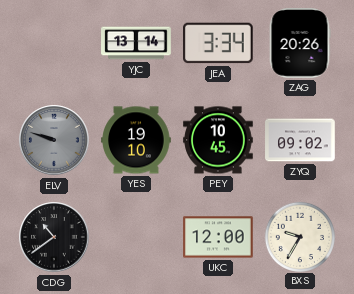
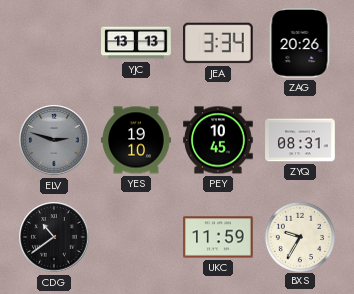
YJC: 13:14 -> 13:13
ELV: 9:48 -> 2:48
ZYQ: 09:02 -> 08:31
UKC: 12:00 -> 11:59
